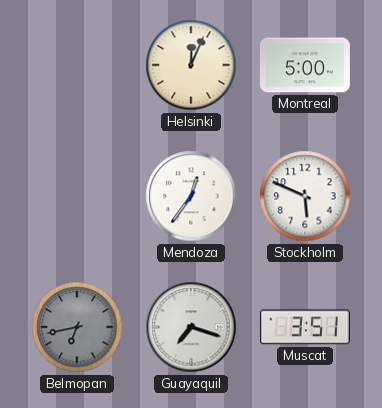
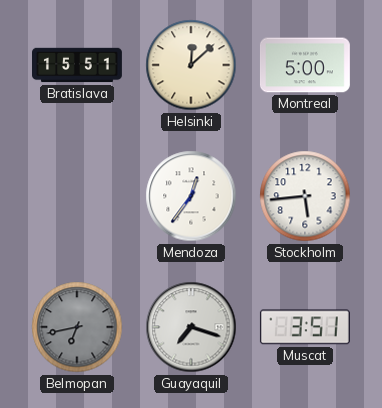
Bratislava: none -> 15:51
Helsinki: 12:04 -> 12:08
Stockholm: 5:49 -> 5:44
